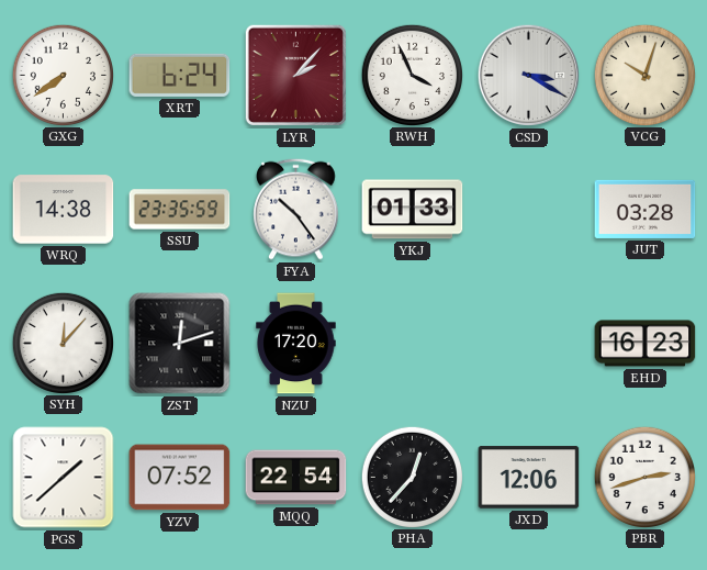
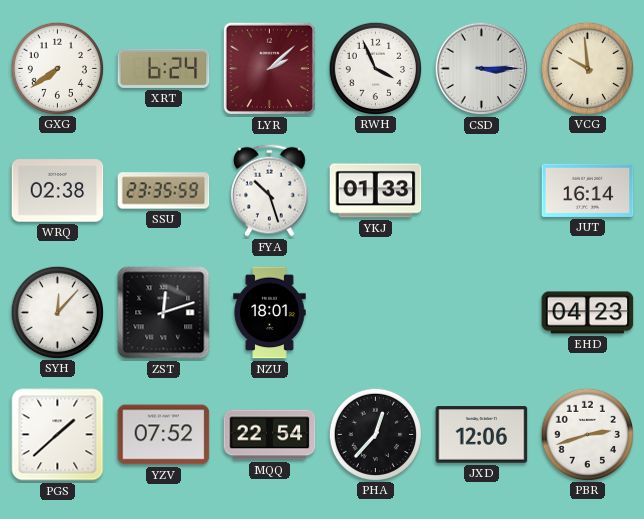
LYR: 2:07 -> 2:08
CSD: 3:20 -> 3:15
VCG: 10:03 -> 9:59
WRQ: 14:38 -> 02:38
FYA: 10:24 -> 10:27
JUT: 03:28 -> 16:14
NZU: 17:20 -> 18:01
EHD: 16:23 -> 04:23
